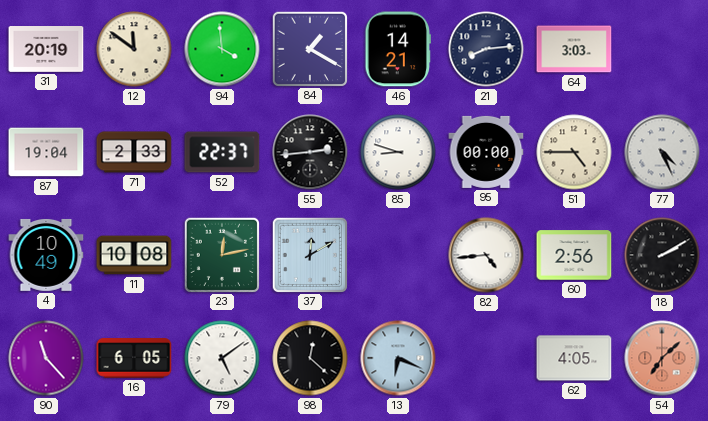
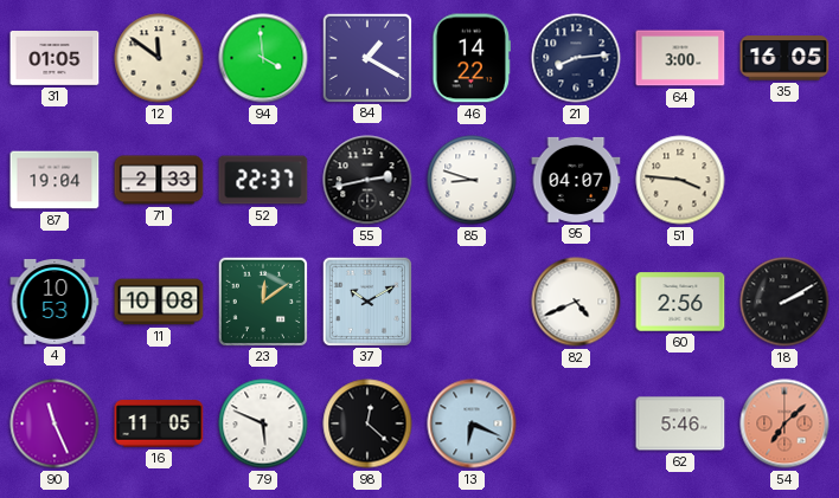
31: 20:19 -> 01:05
46: 14:21 -> 14:22
64: 3:03 -> 3:00
35: none -> 16:05
55: 2:44 -> 2:43
95: 00:00 -> 04:07
51: 4:45 -> 3:46
77: 4:26 -> none
4: 10:49 -> 10:53
23: 12:13 -> 12:09
37: 12:10 -> 10:10
82: 4:44 -> 4:41
90: 11:23 -> 11:26
16: 6:05 -> 11:05
79: 5:09 -> 5:49
62: 4:05 -> 5:46
